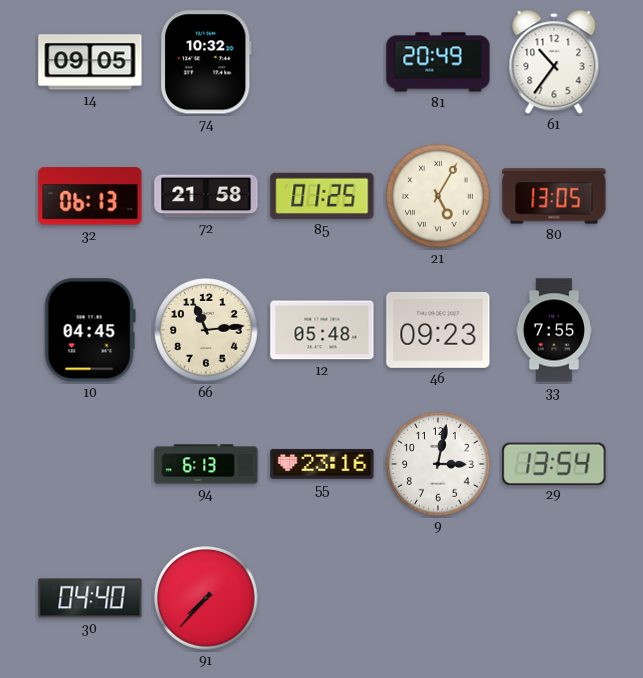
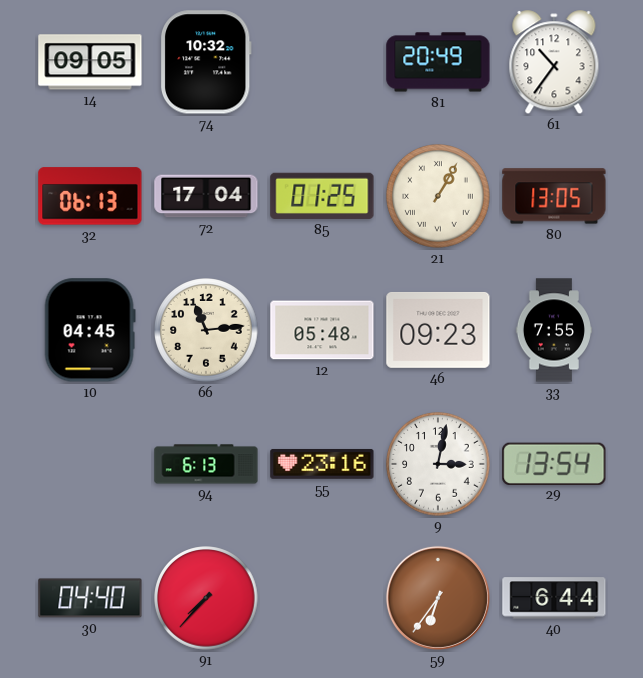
72: 21:58 -> 17:04
21: 5:05 -> 1:05
59: none -> 6:36
40: none -> 6:44
